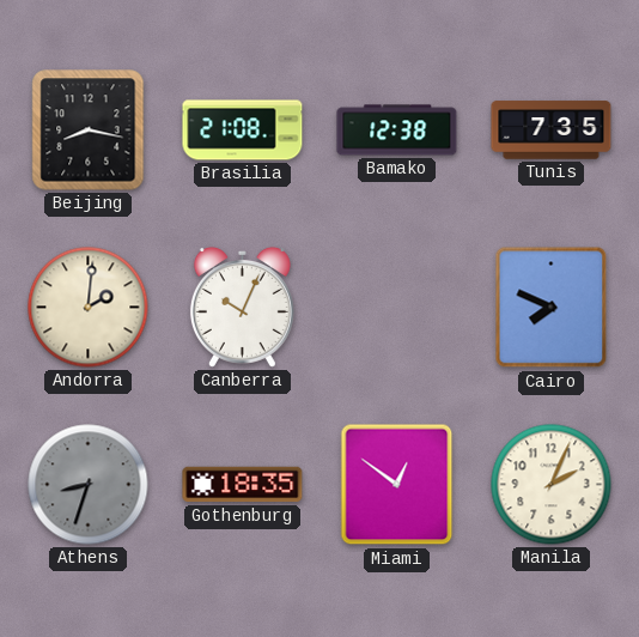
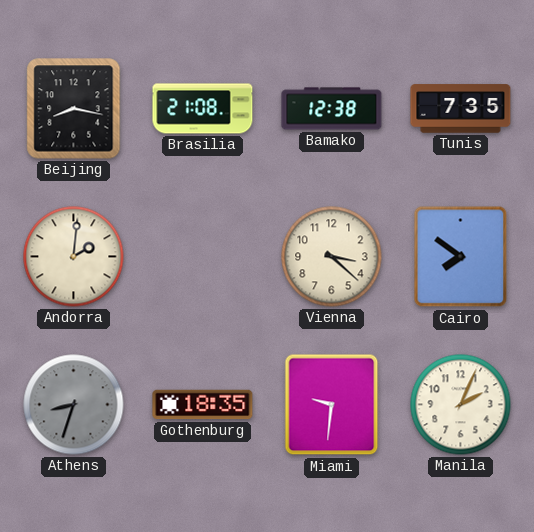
Canberra: 10:04 -> none
Vienna: none -> 3:22
Cairo: 7:49 -> 7:51
Miami: 12:51 -> 9:31
